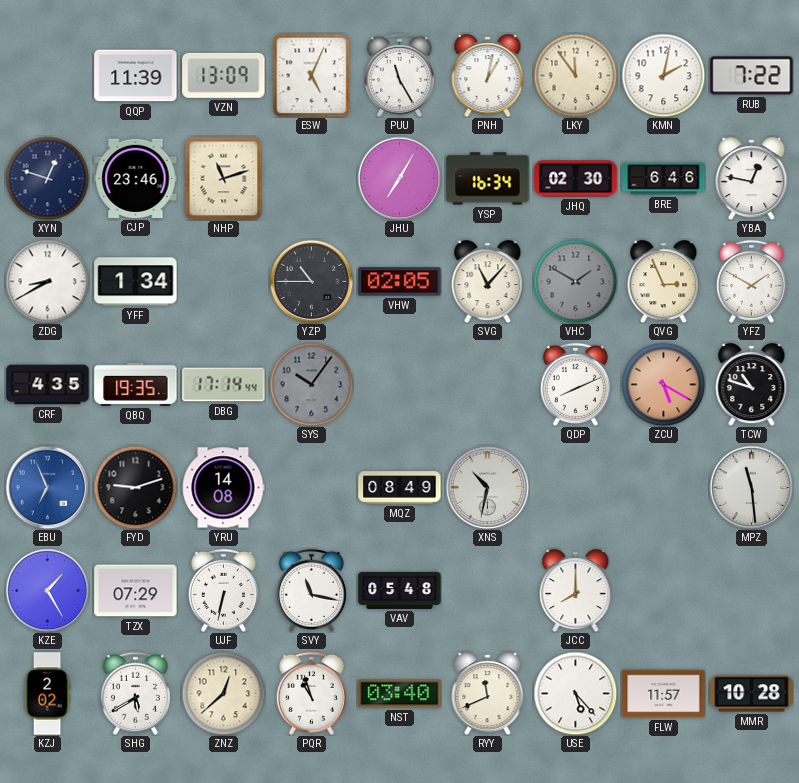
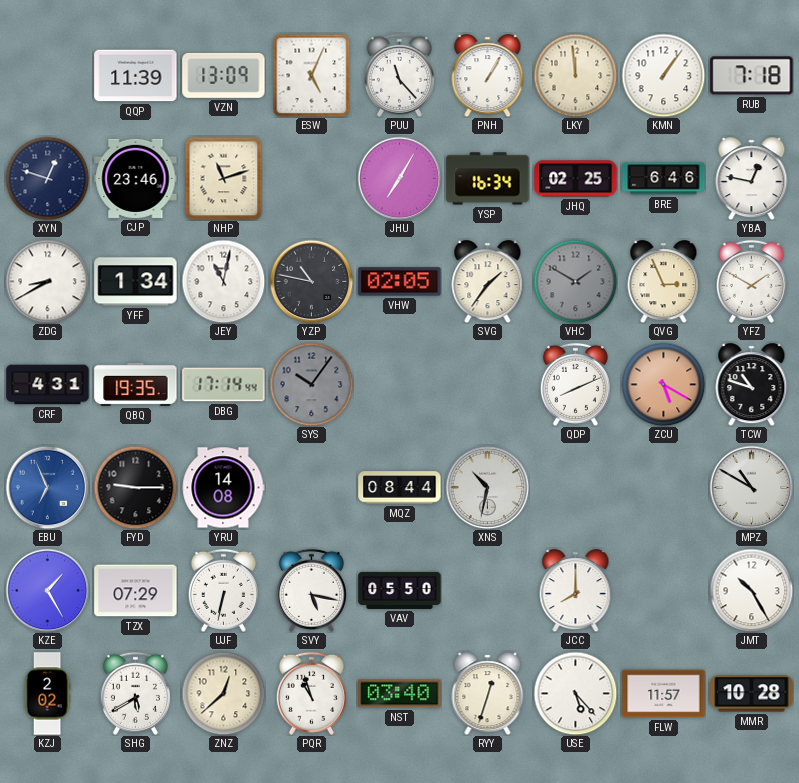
PUU: 11:25 -> 11:23
PNH: 1:02 -> 1:05
LKY: 11:54 -> 11:59
KMN: 2:02 -> 1:06
RUB: 7:22 -> 7:18
JHQ: 02:30 -> 02:25
JEY: none -> 11:02
YZP: 10:45 -> 10:47
SVG: 11:07 -> 1:36
CRF: 4:35 -> 4:31
FYD: 9:12 -> 9:15
MQZ: 08:49 -> 08:44
MPZ: 11:29 -> 10:50
SVY: 11:17 -> 5:17
VAV: 05:48 -> 05:50
JMT: none -> 10:25
RYY: 11:41 -> 12:33
